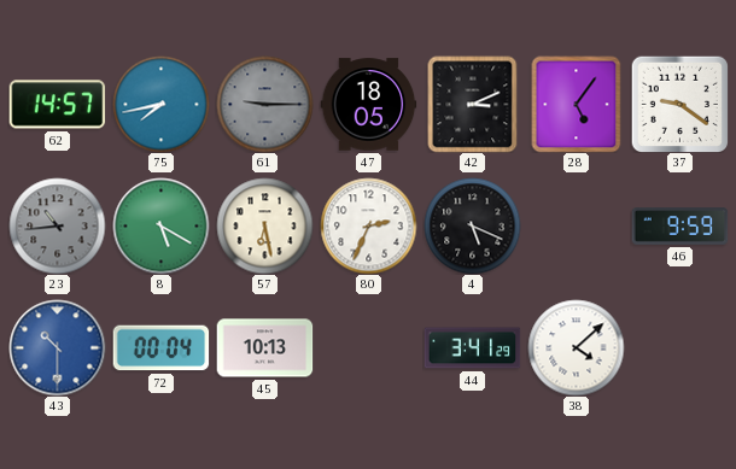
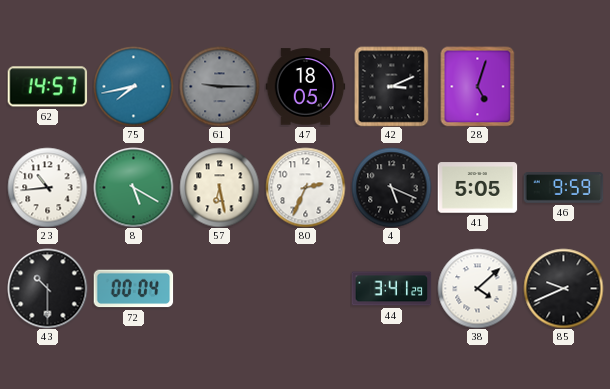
28: 5:06 -> 5:03
37: 9:21 -> none
23 dial: grey -> white
41: none -> 5:05
43 dial: blue -> black
45: 10:13 -> none
85: none -> 9:41
